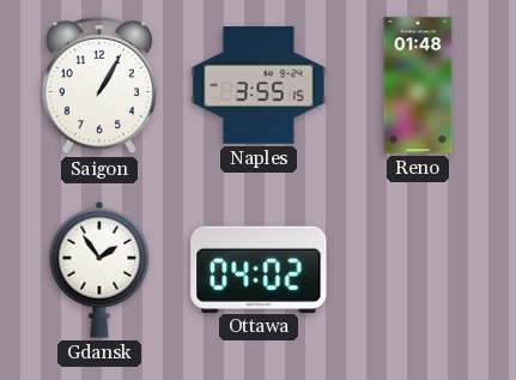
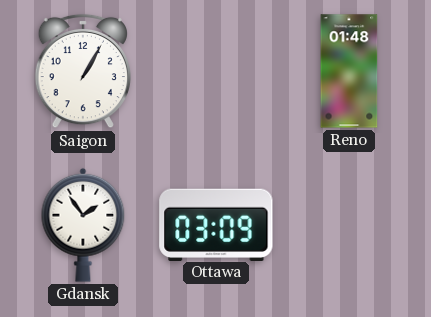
Naples: 3:55 -> none
Ottawa: 04:02 -> 03:09
